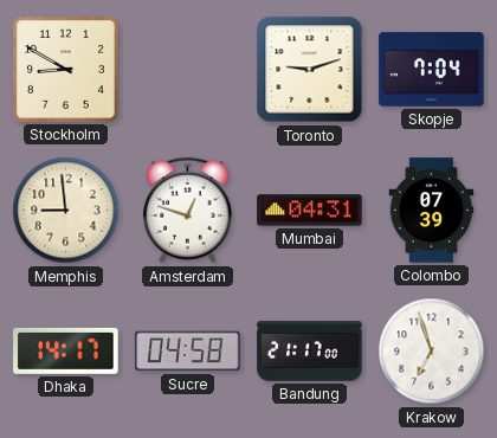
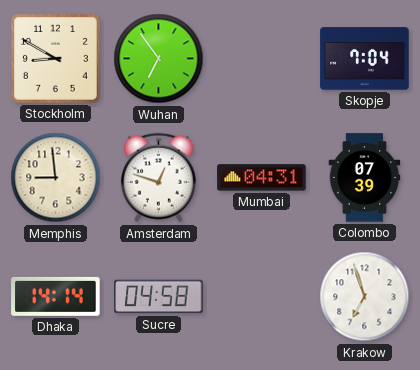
Wuhan: none -> 6:54
Toronto: 9:12 -> none
Dhaka: 14:17 -> 14:14
Bandung: 21:17 -> none
